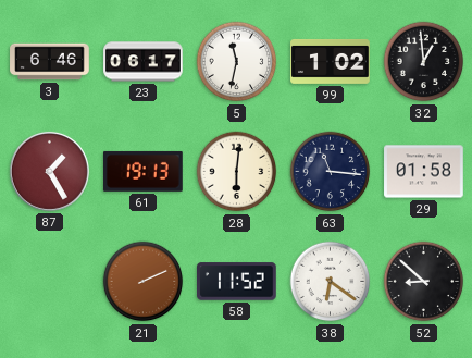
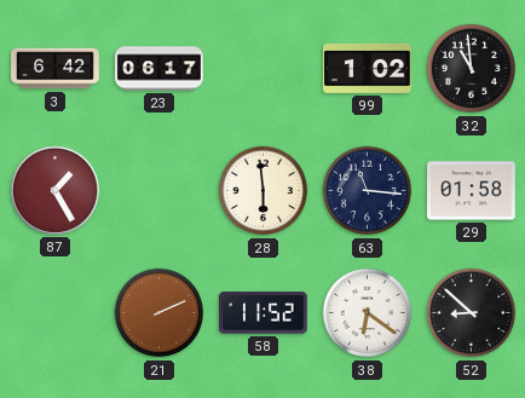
3: 6:46 -> 6:42
5: 11:32 -> none
32: 12:59 -> 10:59
61: 19:13 -> none
28: 6:01 -> 5:59
